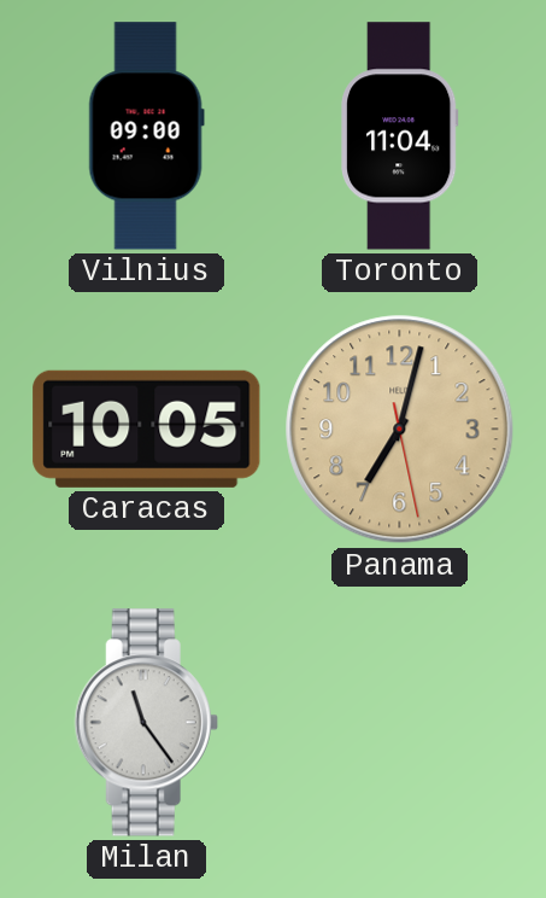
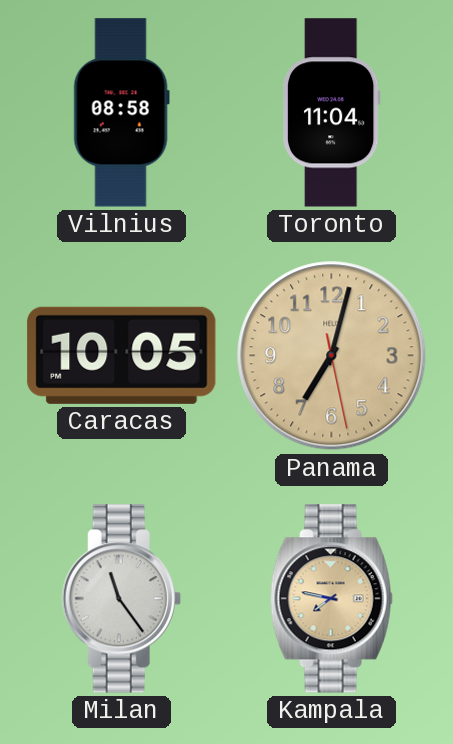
Vilnius: 09:00 -> 08:58
Kampala: none -> 7:47
